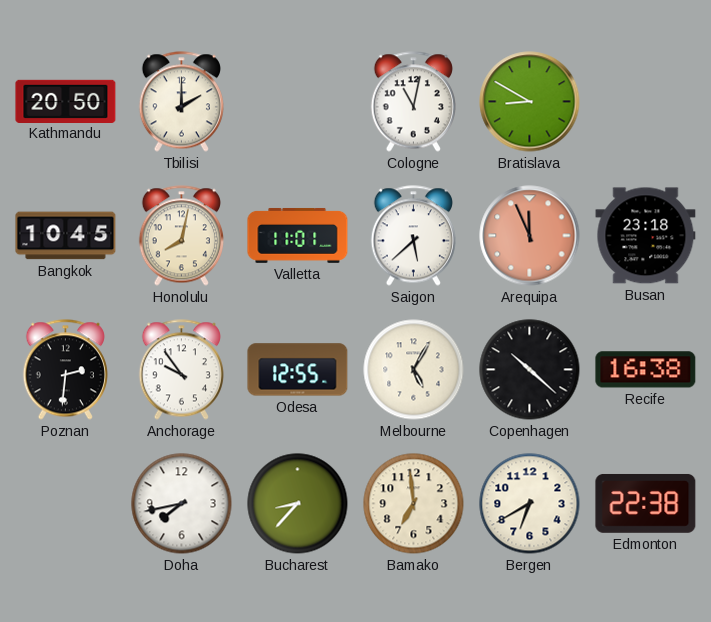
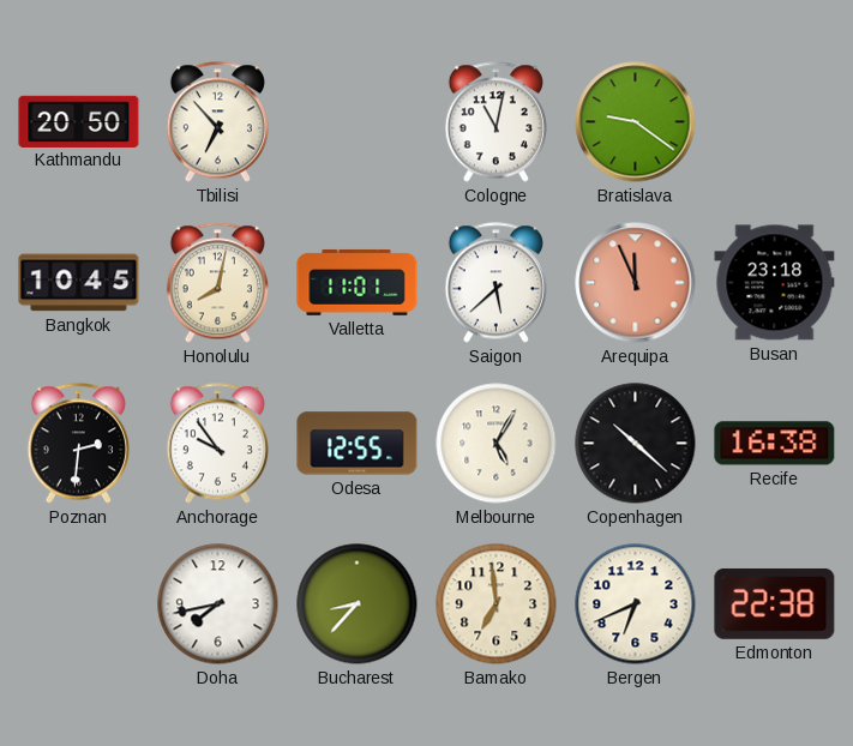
Tbilisi: 2:00 -> 6:53
Bratislava: 8:50 -> 9:21
Bergen: 6:40 -> 6:41
